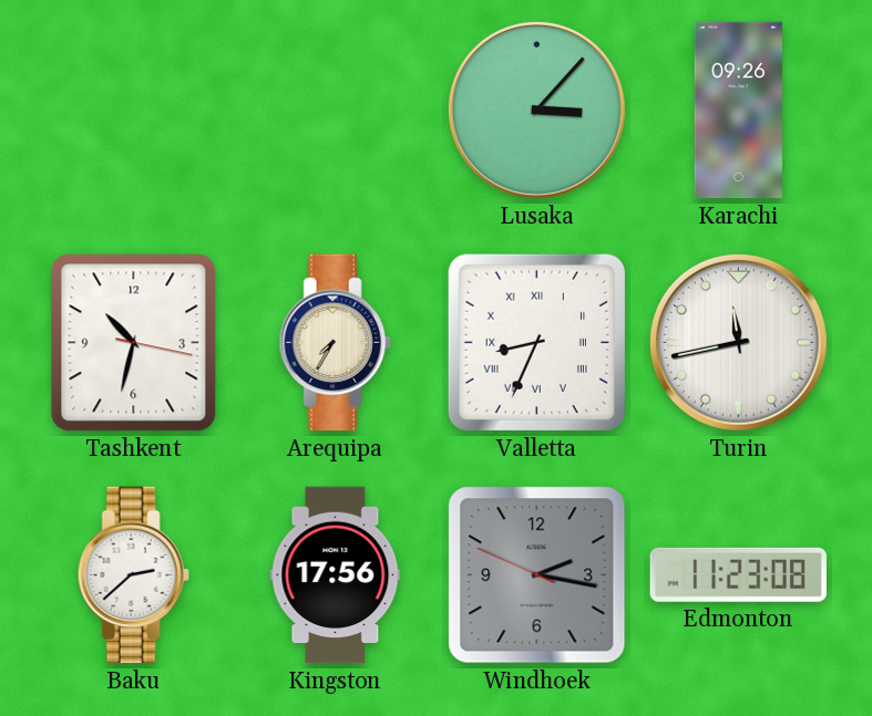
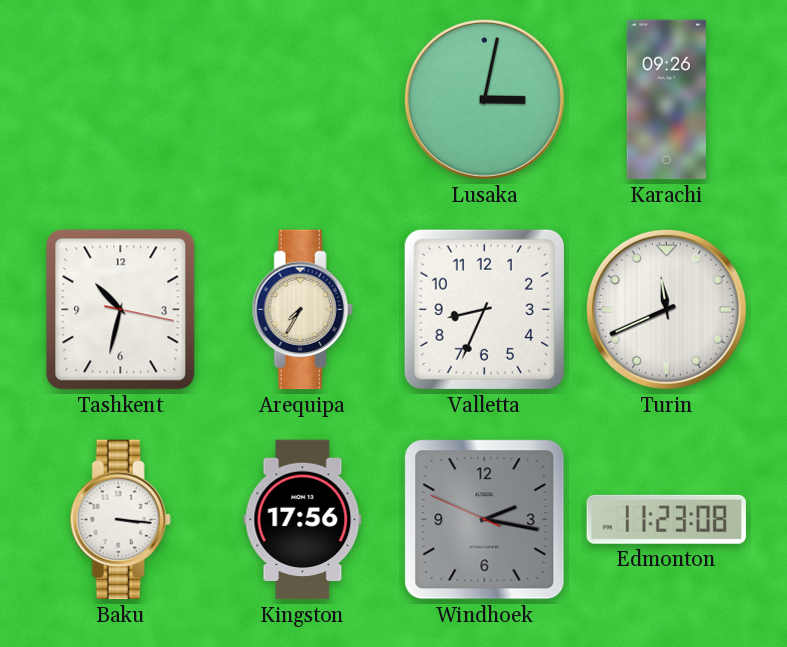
Lusaka: 3:07 -> 3:02
Valletta numerals: Roman -> Arabic
Turin: 11:43 -> 11:41
Baku: 2:38 -> 3:16
